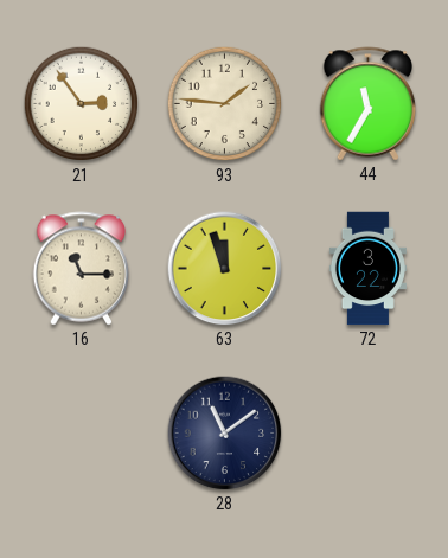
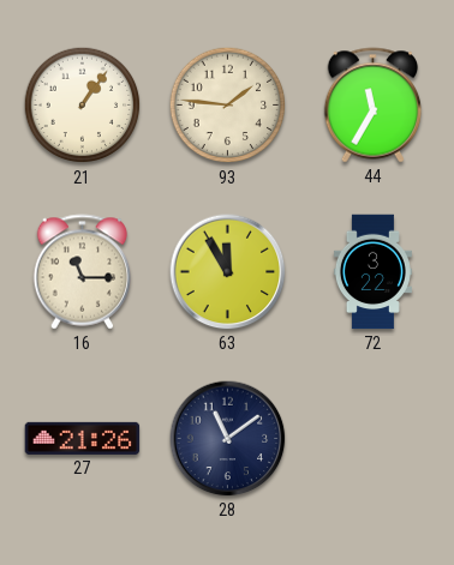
21: 2:54 -> 1:06
63: 11:57 -> 11:55
27: none -> 21:26
